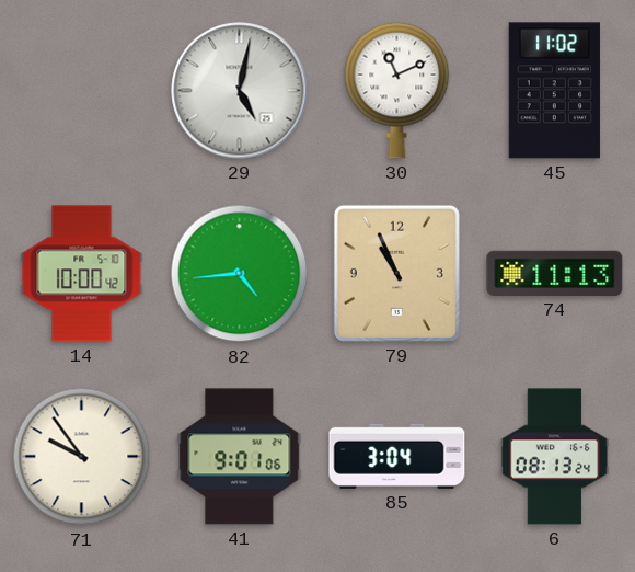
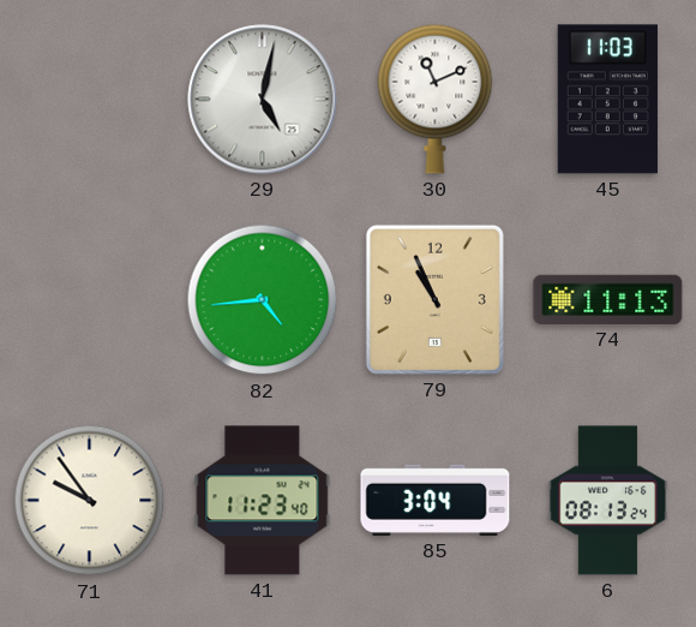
45: 11:02 -> 11:03
14: 10:00 -> none
41: 9:01 -> 11:23
